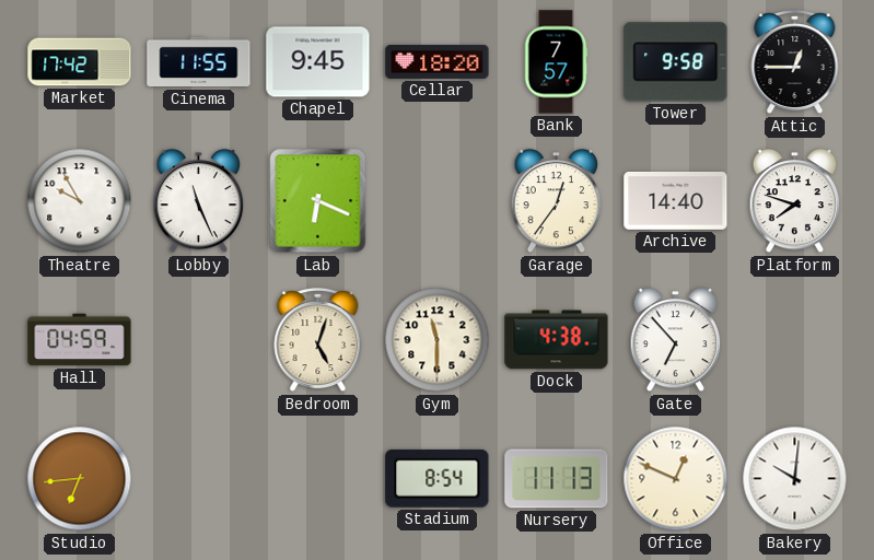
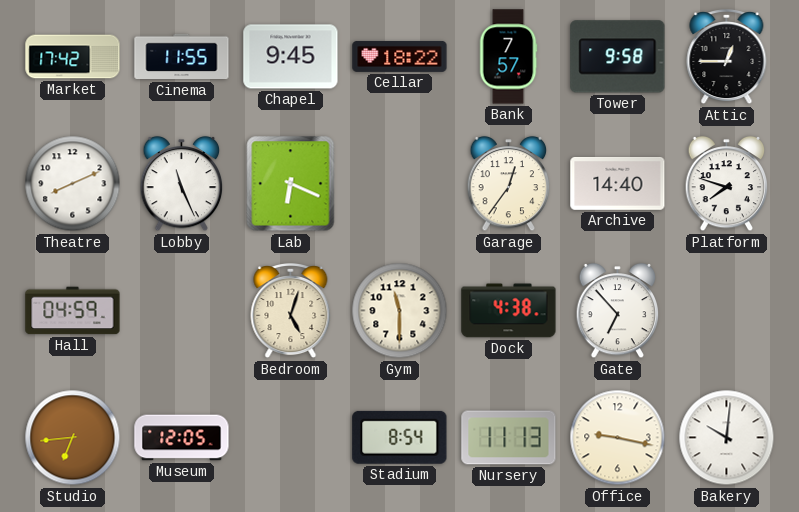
Cellar: 18:20 -> 18:22
Theatre: 9:55 -> 8:11
Museum: none -> 12:05
Office: 12:49 -> 9:17
